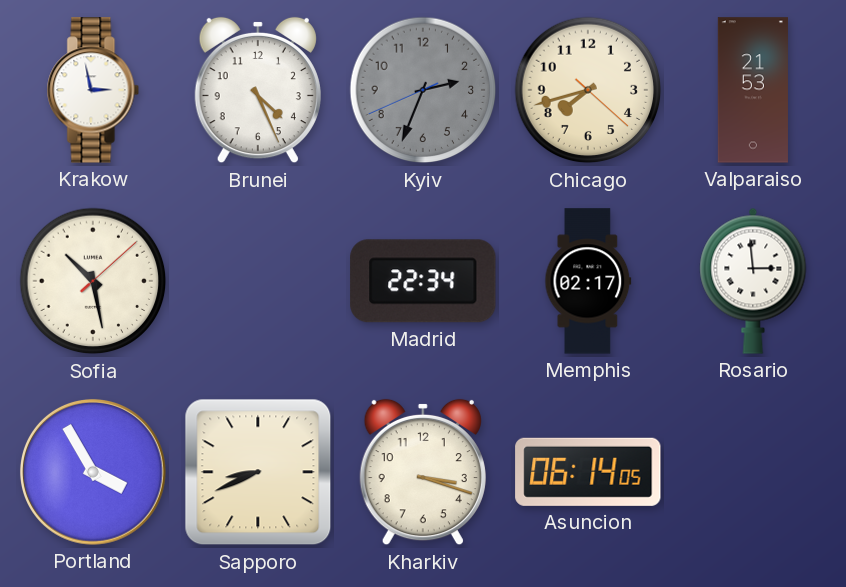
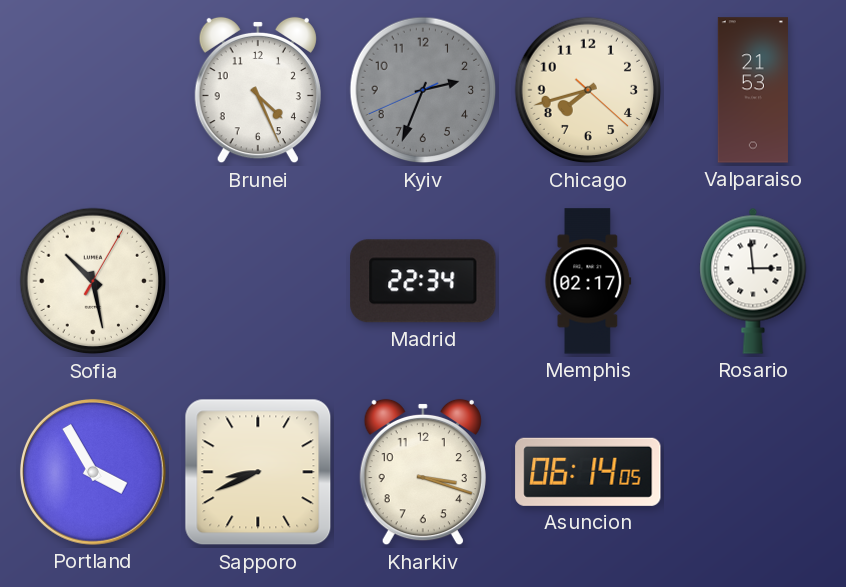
Krakow: 2:58 -> none
Sofia: 10:28:08 -> 10:28:05
